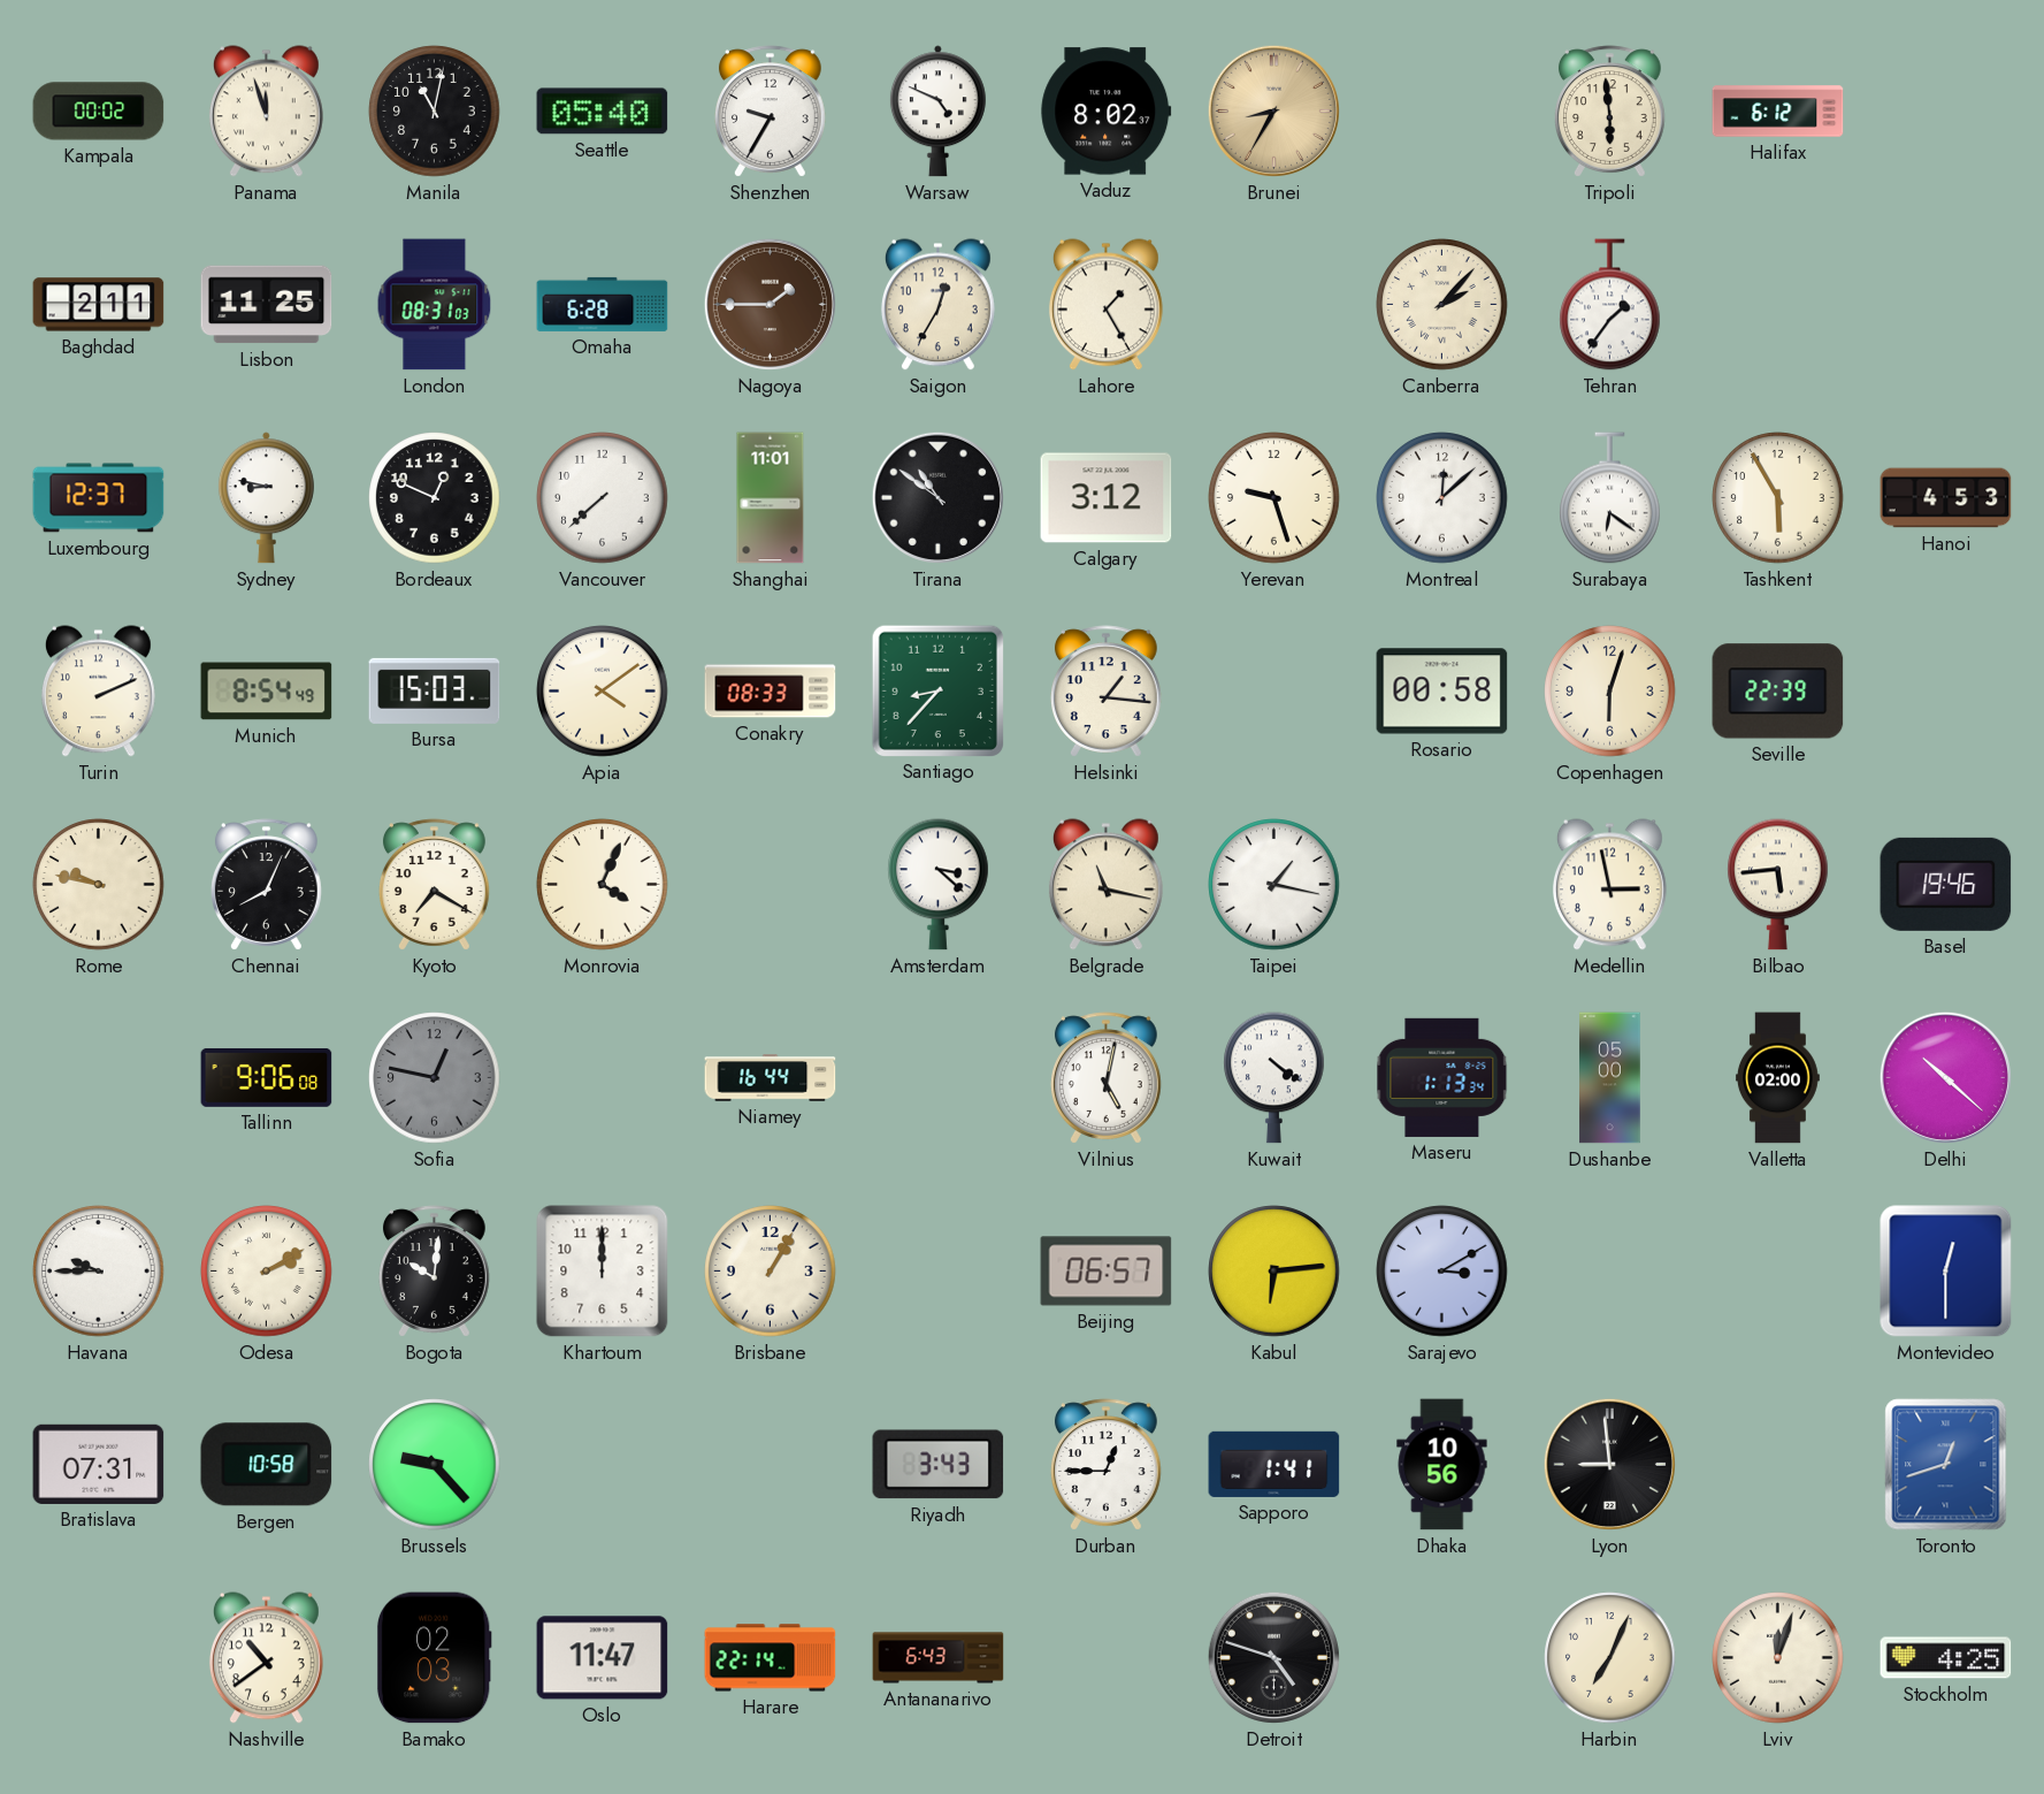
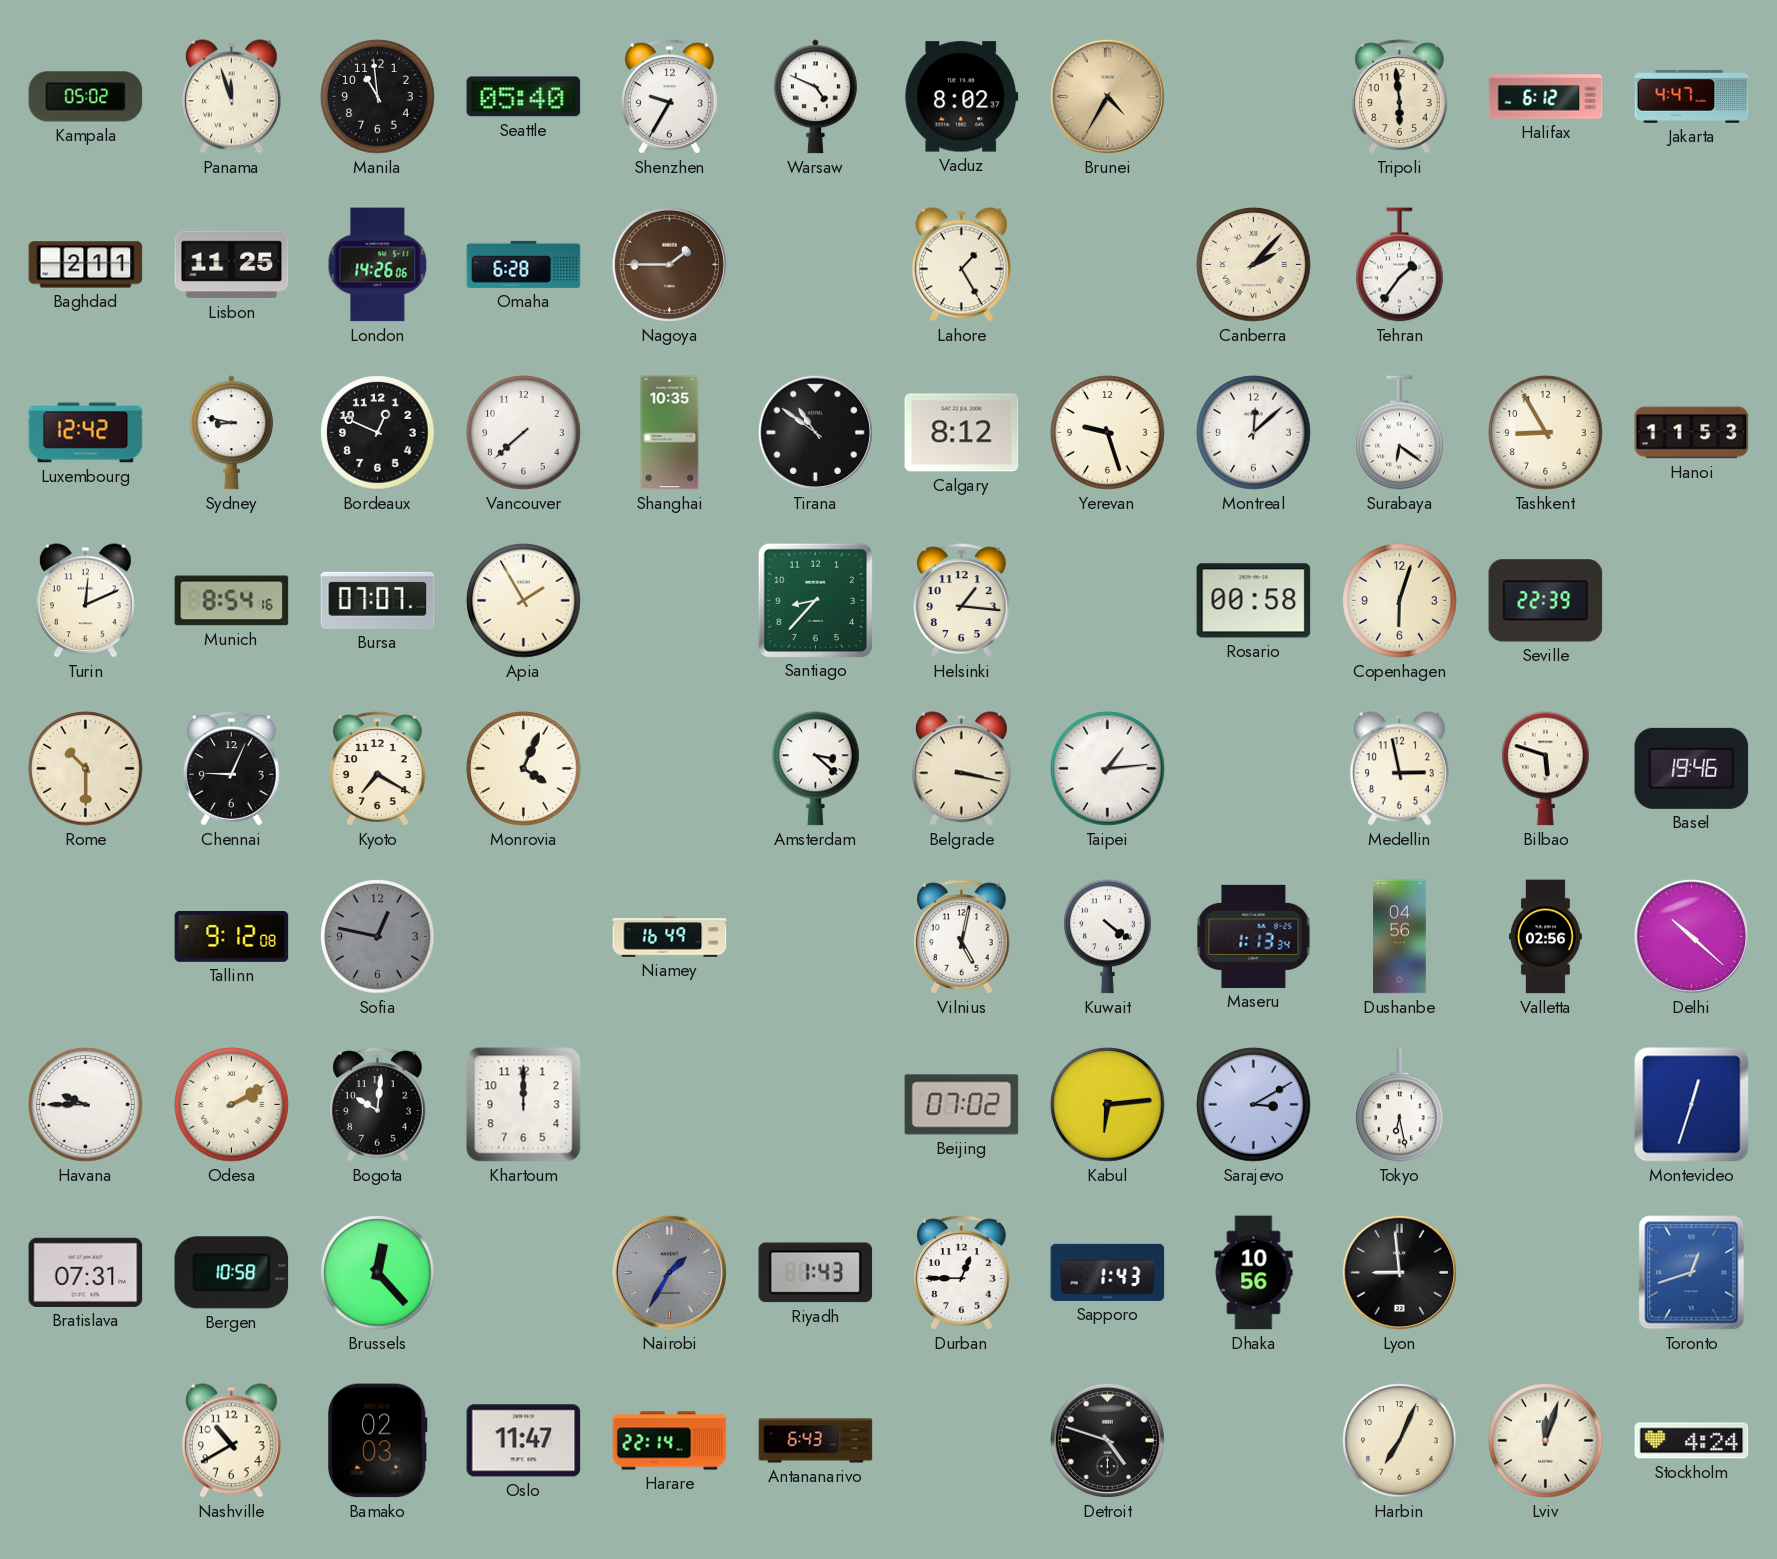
Kampala: 00:02 -> 05:02
Manila: 11:02 -> 10:59
Brunei: 8:35 -> 4:35
Jakarta: none -> 4:47
London: 08:31 -> 14:26
Saigon: 12:35 -> none
Luxembourg: 12:37 -> 12:42
Shanghai: 11:01 -> 10:35
Calgary: 3:12 -> 8:12
Tashkent: 5:55 -> 8:55
Hanoi: 4:53 -> 11:53
Turin: 2:11 -> 12:11
Munich: 8:54:49 -> 8:54:16
Bursa: 15:03 -> 07:07
Apia: 4:09 -> 1:55
Conakry: 08:33 -> none
Rome: 9:47 -> 10:30
Chennai: 8:04 -> 9:04
Belgrade: 11:17 -> 3:17
Taipei: 1:17 -> 1:14
Bilbao: 5:44 -> 5:48
Tallinn: 9:06 -> 9:12
Niamey: 16:44 -> 16:49
Dushanbe: 05:00 -> 04:56
Valletta: 02:00 -> 02:56
Brisbane: 1:05 -> none
Beijing: 06:57 -> 07:02
Tokyo: none -> 6:28
Montevideo: 12:30 -> 12:33
Brussels: 9:23 -> 12:23
Nairobi: none -> 1:35
Riyadh: 3:43 -> 1:43
Sapporo: 1:41 -> 1:43
Nashville: 10:39 -> 10:40
Stockholm: 4:25 -> 4:24
